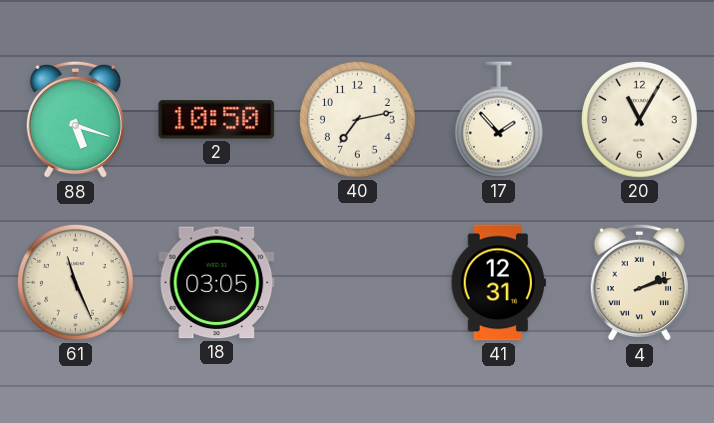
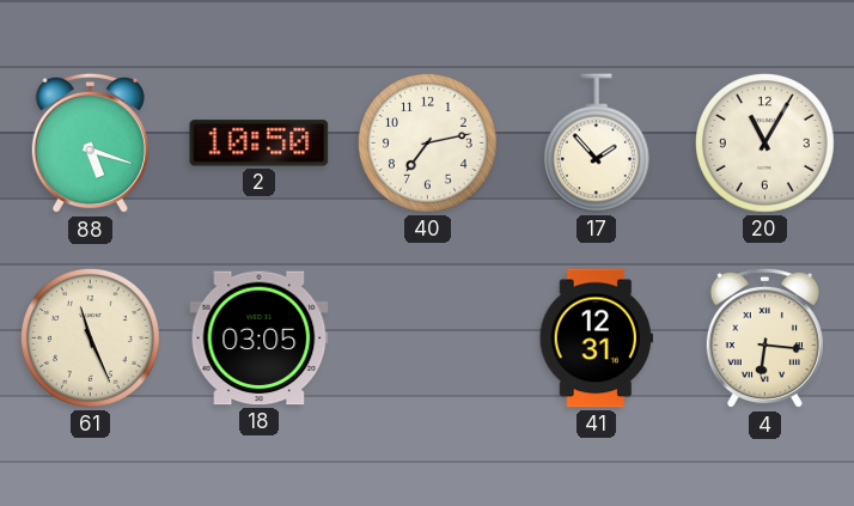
4: 2:12 -> 6:16
